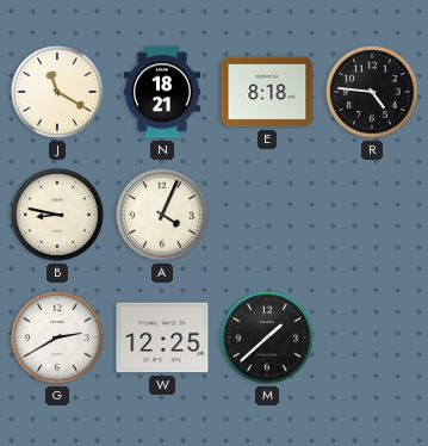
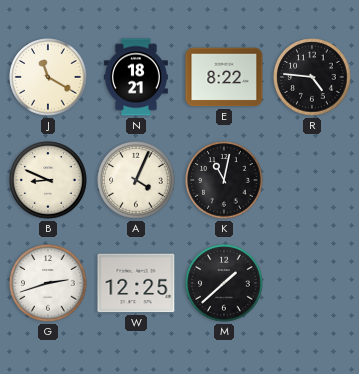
E: 8:18 -> 8:22
B: 8:47 -> 8:49
K: none -> 11:02
G: 2:40 -> 2:42
